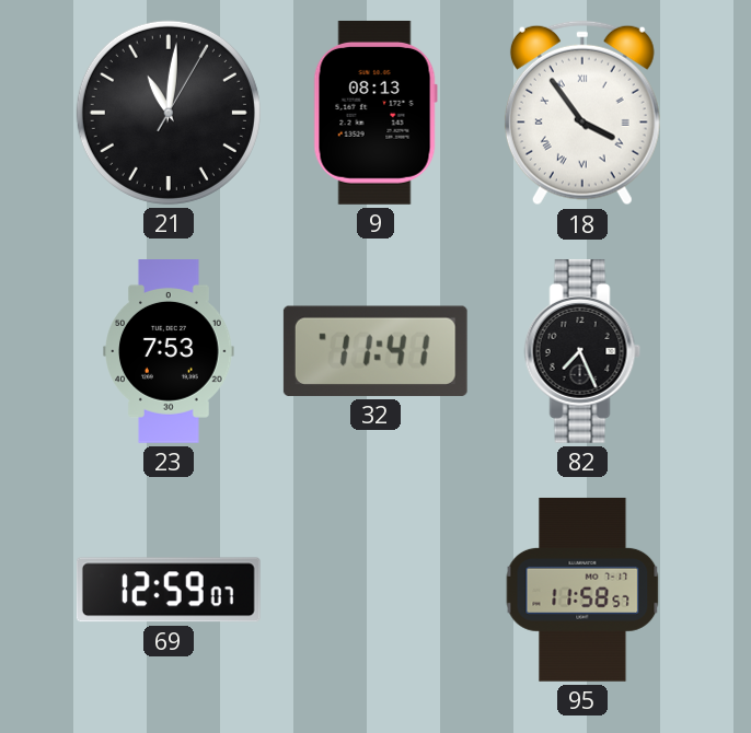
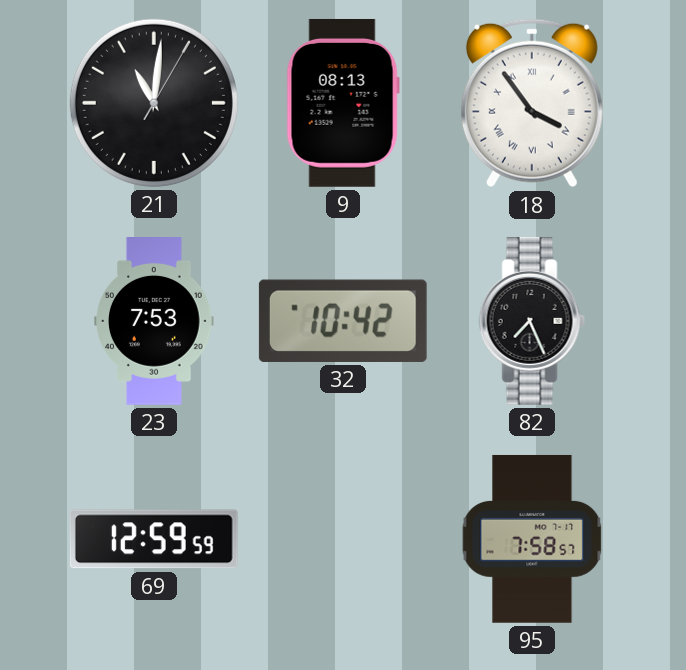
32: 11:41 -> 10:42
69: 12:59:07 -> 12:59:59
95: 11:58 -> 7:58
